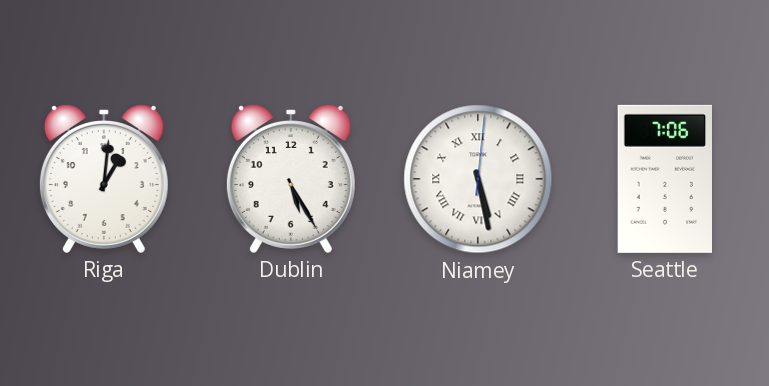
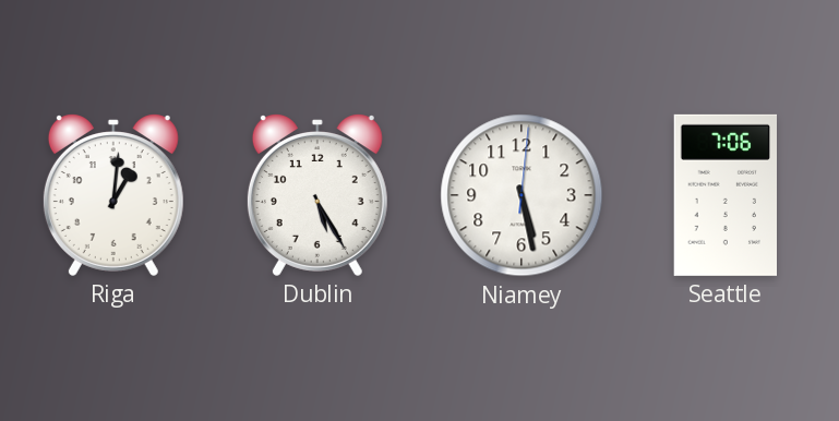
Niamey numerals: Roman -> Arabic
